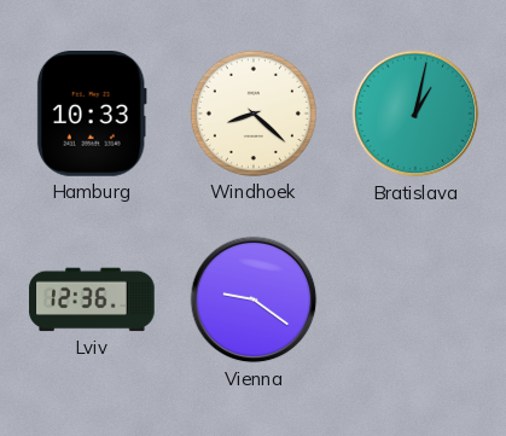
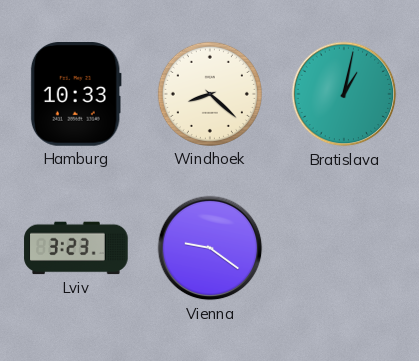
Lviv: 12:36 -> 3:23
